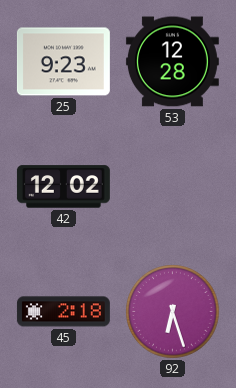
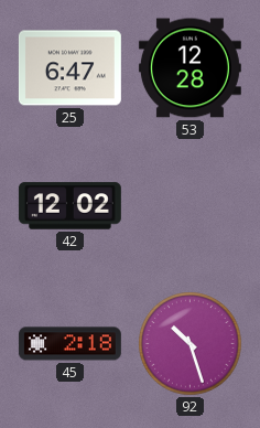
25: 9:23 -> 6:47
92: 6:27 -> 10:27
